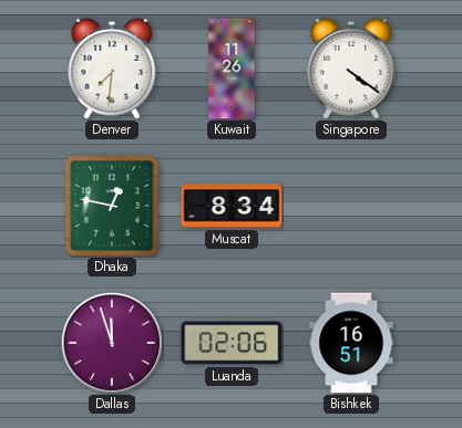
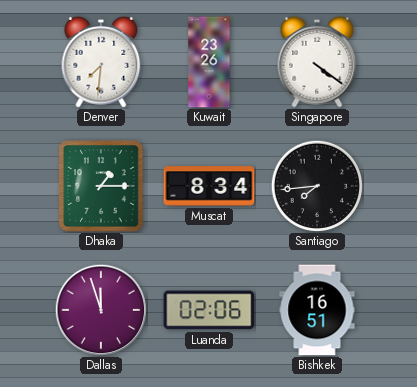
Kuwait: 11:26 -> 23:26
Dhaka: 12:47 -> 1:15
Santiago: none -> 7:44
